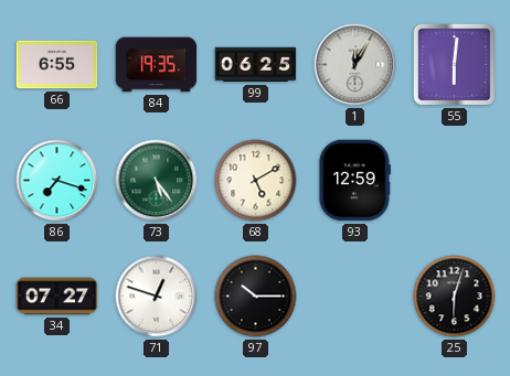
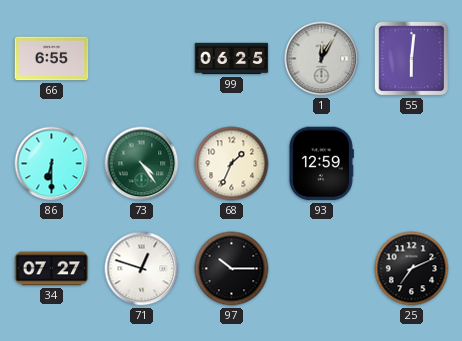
84: 19:35 -> none
86: 7:18 -> 6:30
73: 5:24 -> 4:24
68: 5:10 -> 1:34
25: 6:03 -> 7:11
